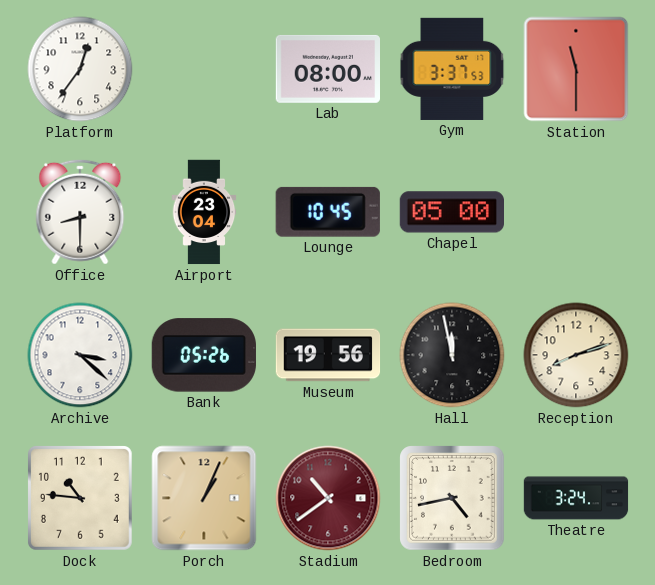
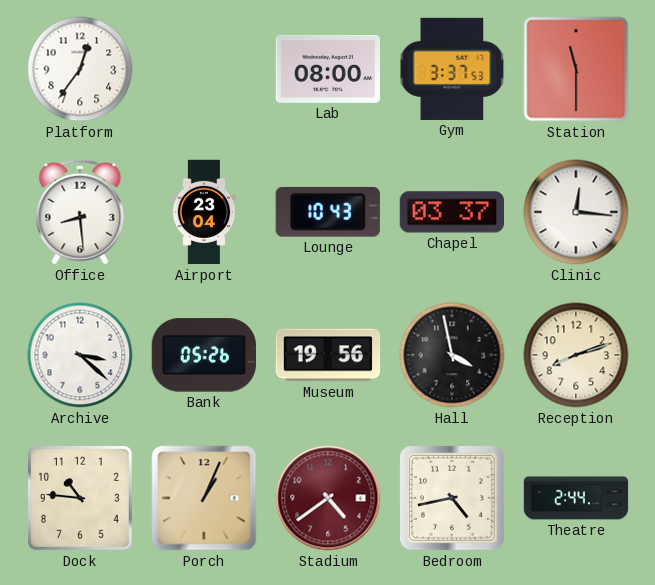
Office: 8:30 -> 8:29
Lounge: 10:45 -> 10:43
Chapel: 05:00 -> 03:37
Clinic: none -> 12:16
Hall: 11:58 -> 3:58
Stadium: 10:39 -> 4:39
Theatre: 3:24 -> 2:44
